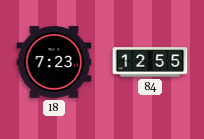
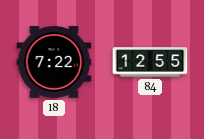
18: 7:23 -> 7:22
